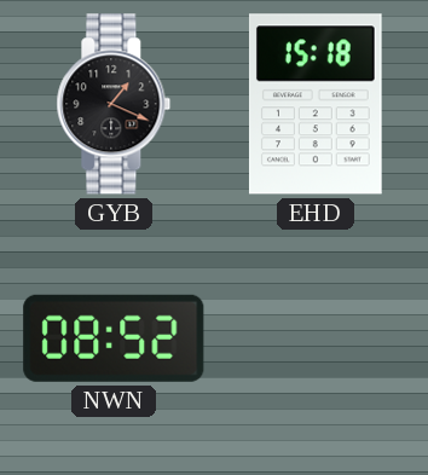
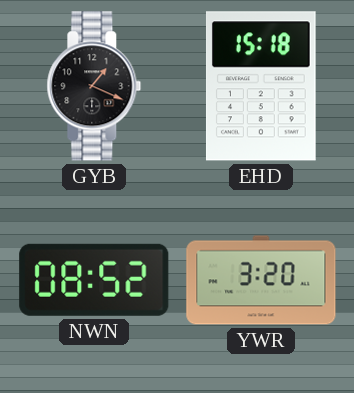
YWR: none -> 3:20
